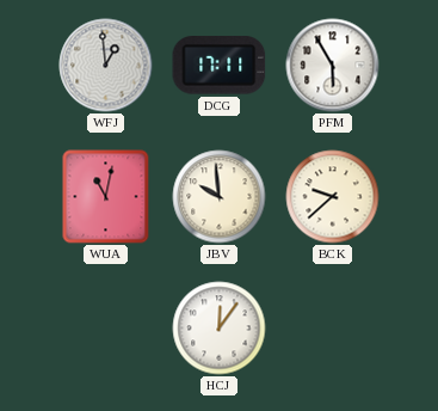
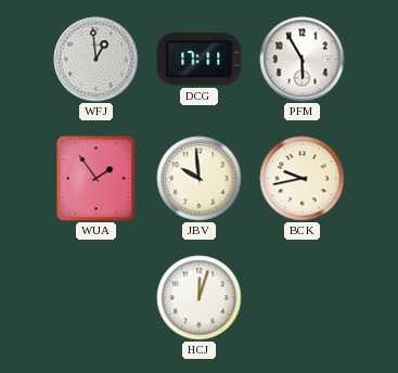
WUA: 11:02 -> 1:54
BCK: 9:38 -> 9:43
HCJ: 12:06 -> 12:03
